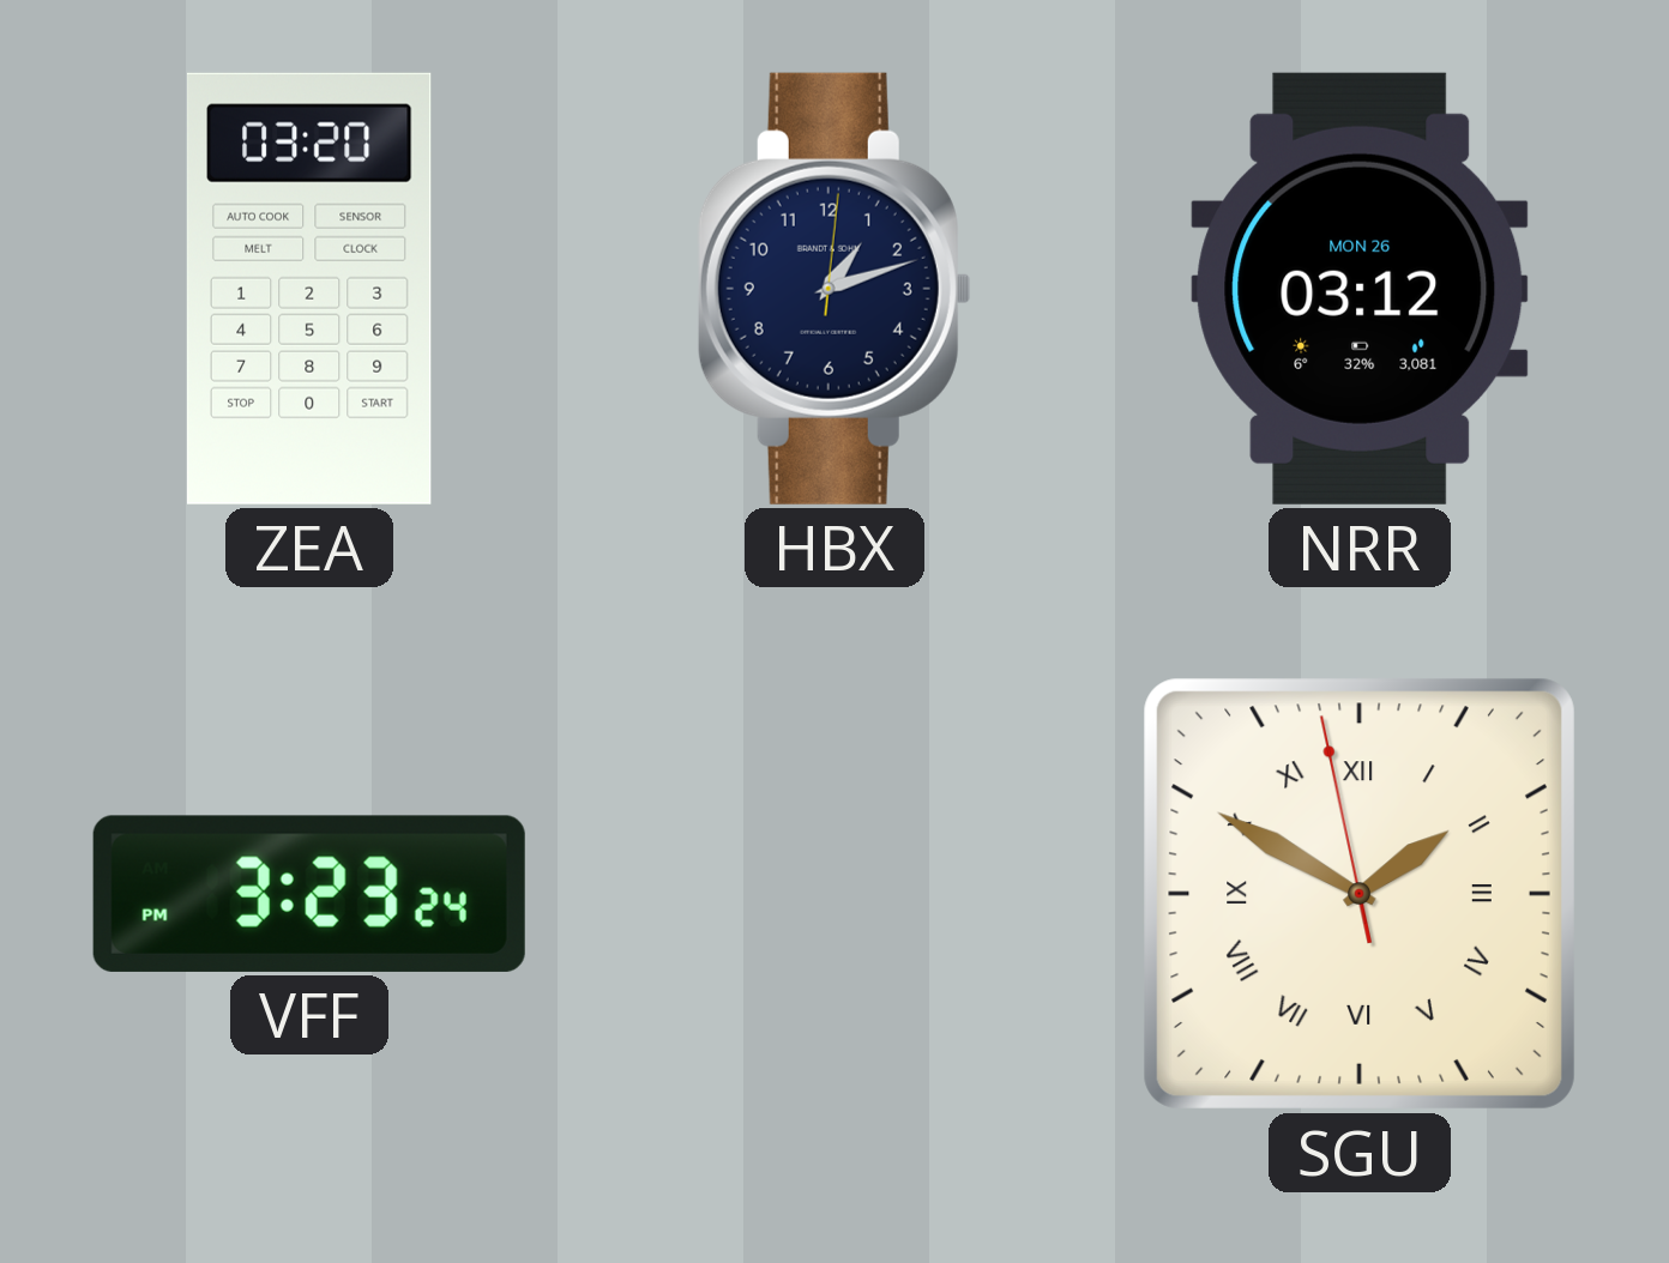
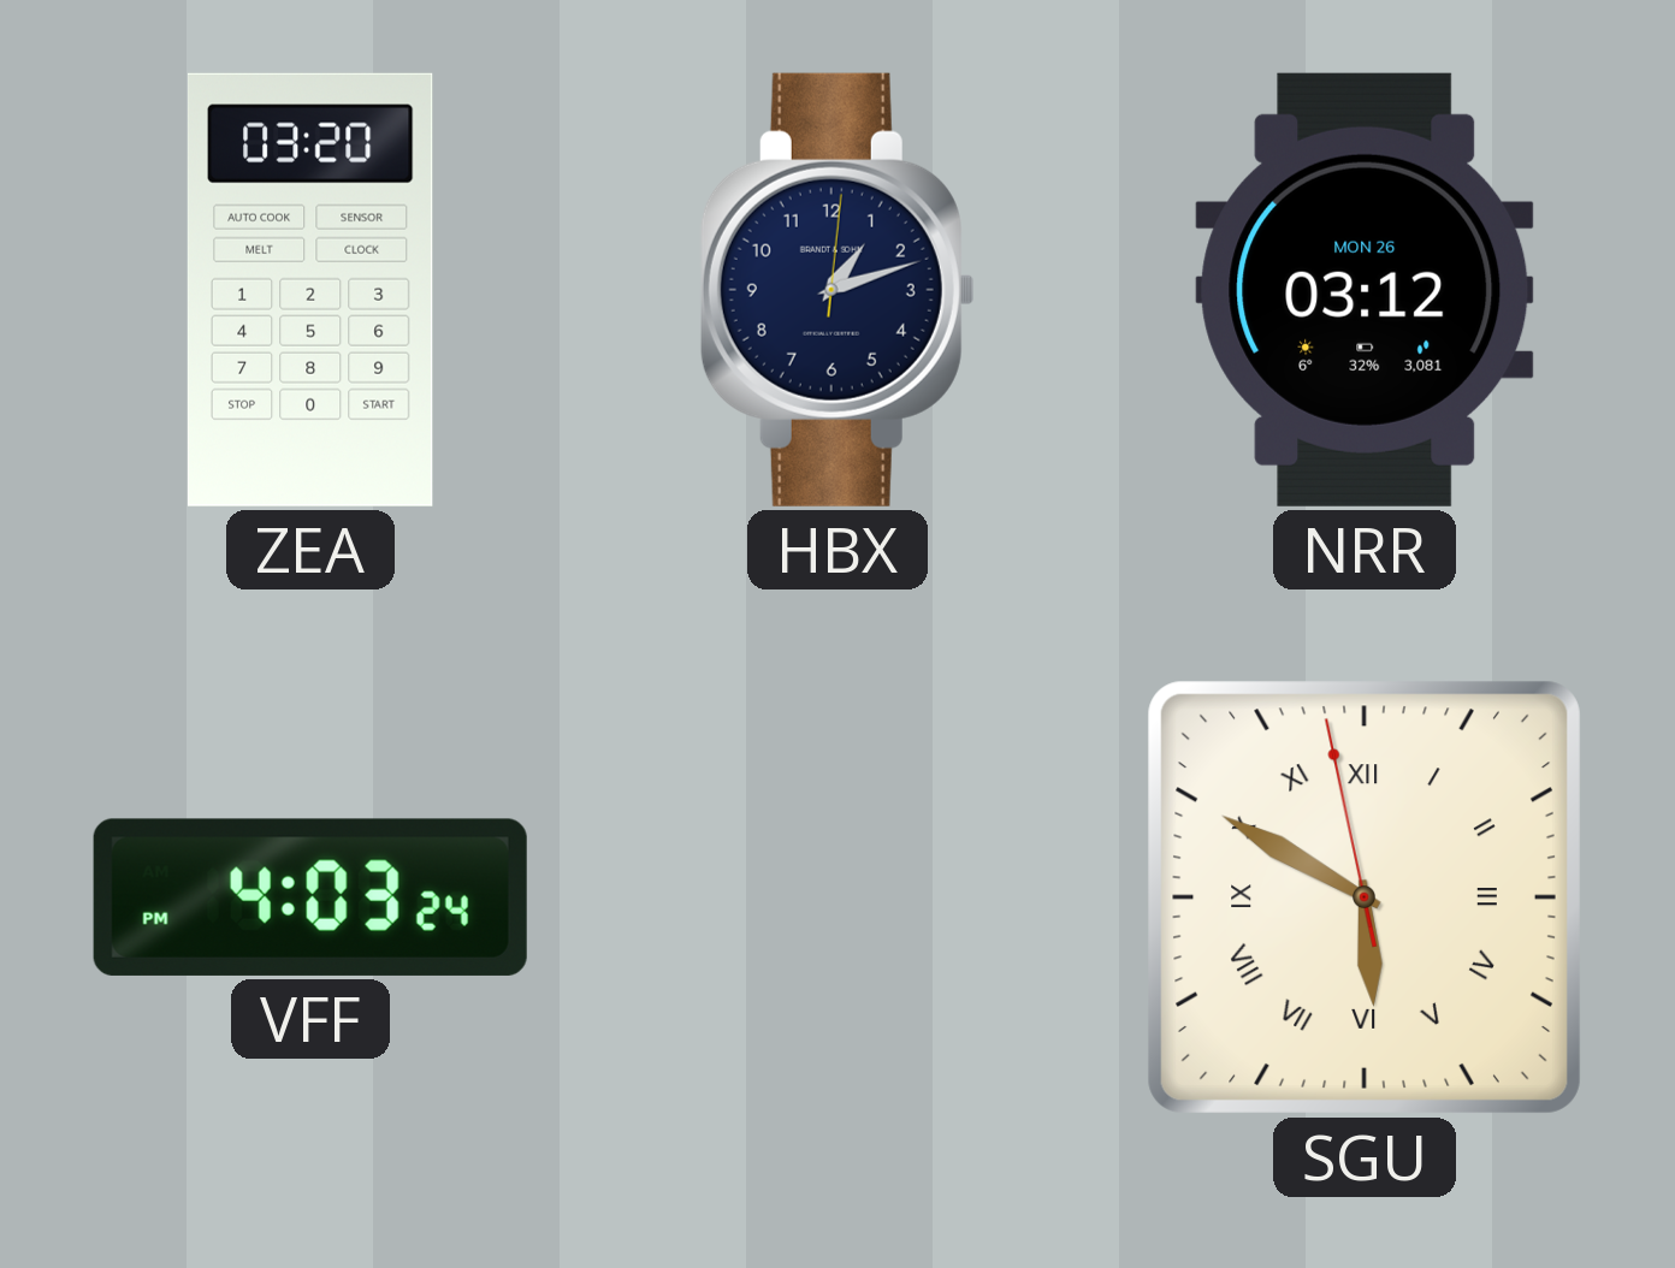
VFF: 3:23 -> 4:03
SGU: 1:49 -> 5:49
